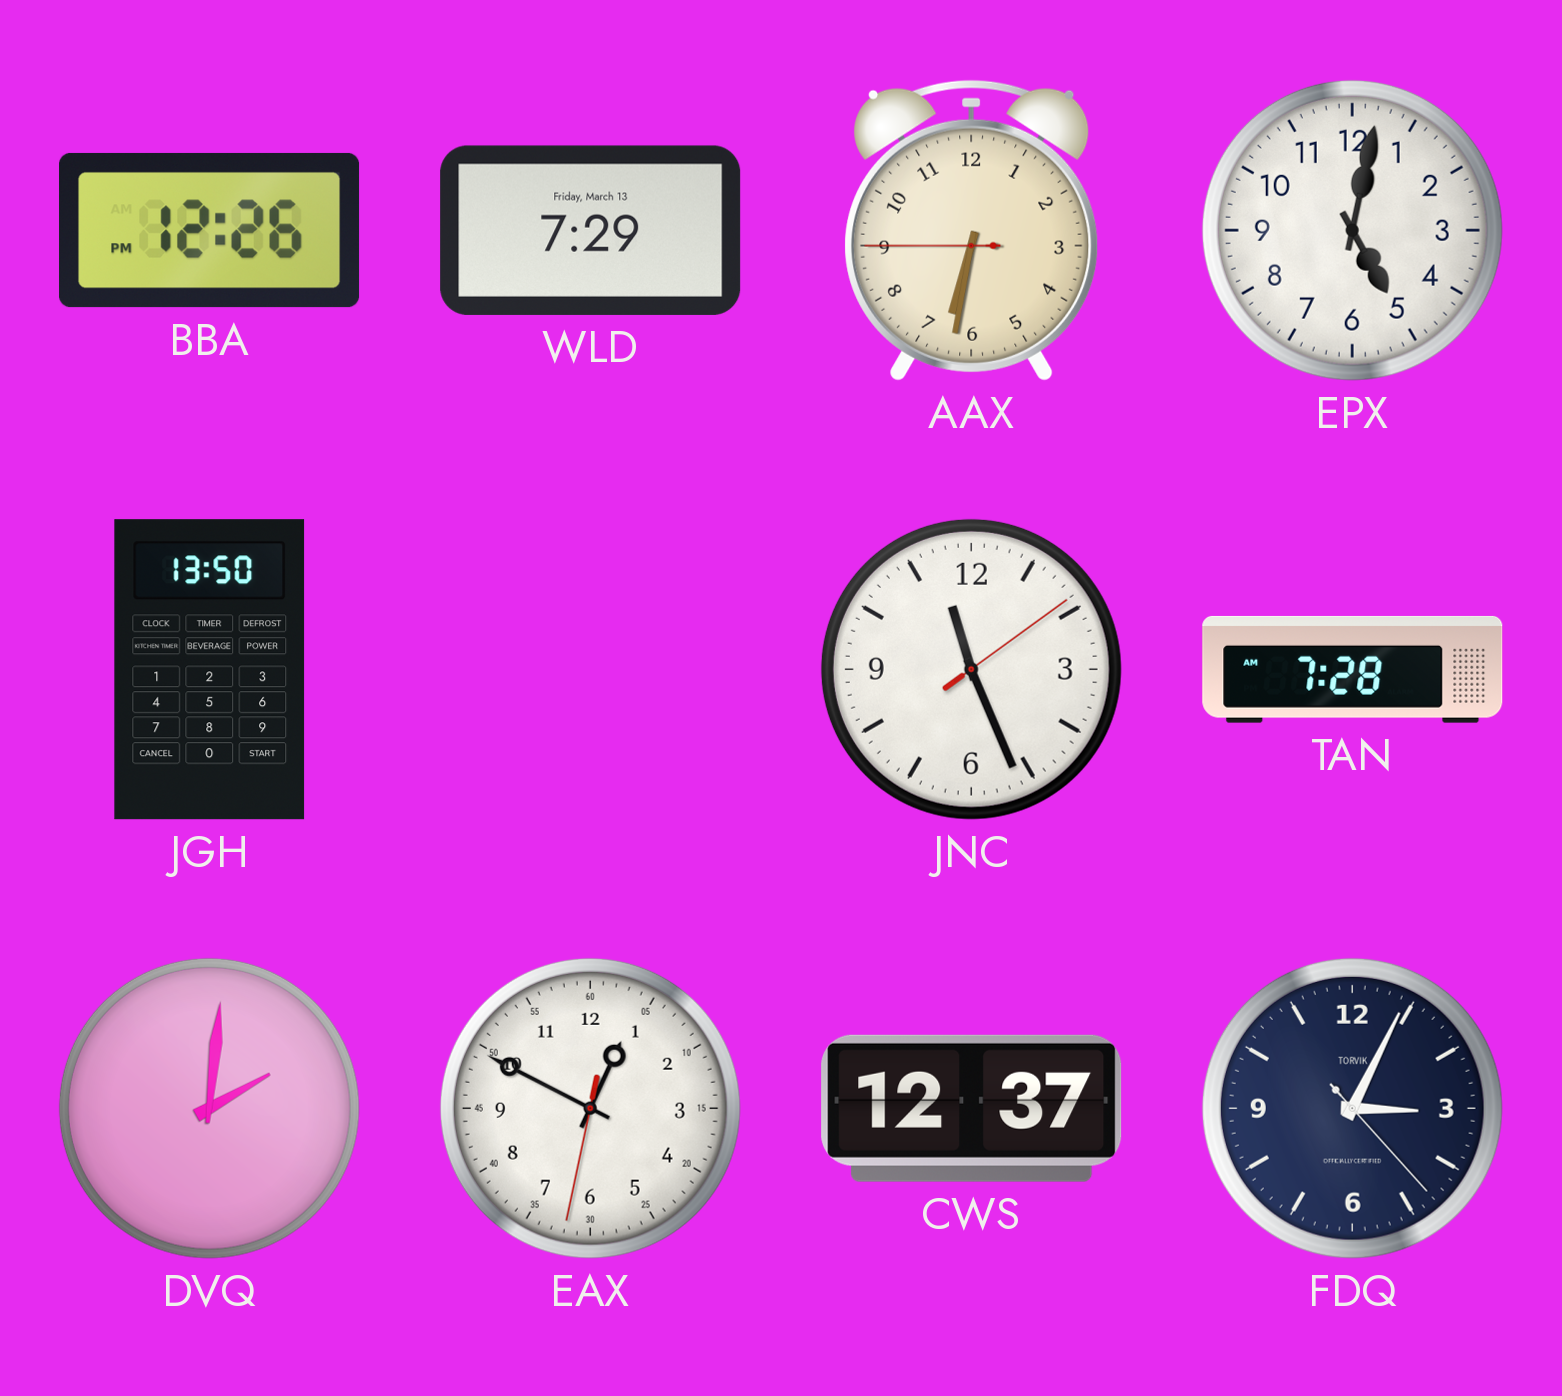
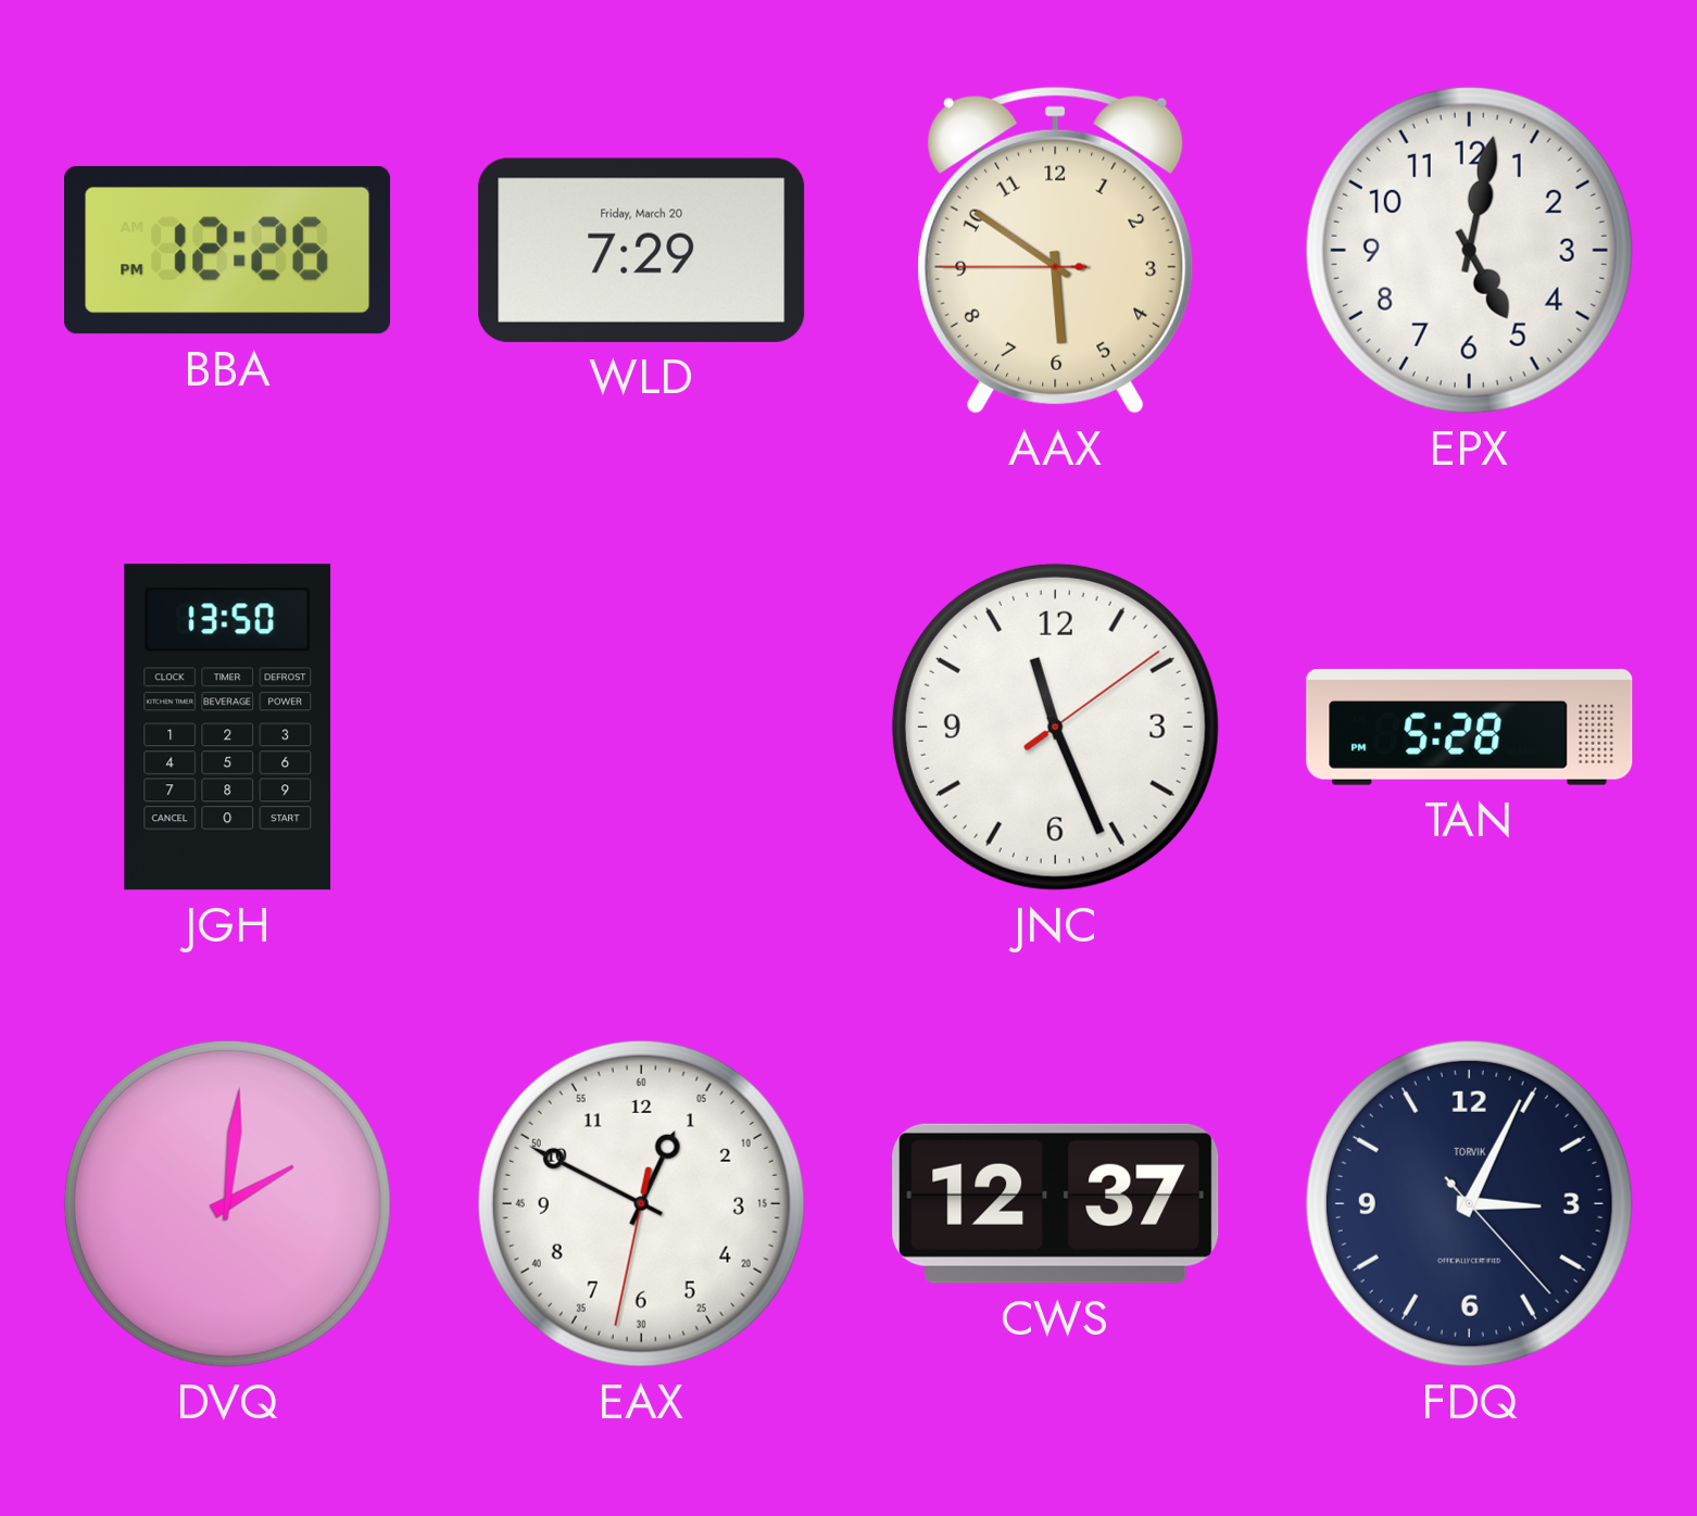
WLD date: Friday, March 13 -> Friday, March 20
AAX: 6:31 -> 5:50
TAN: 7:28 -> 5:28
